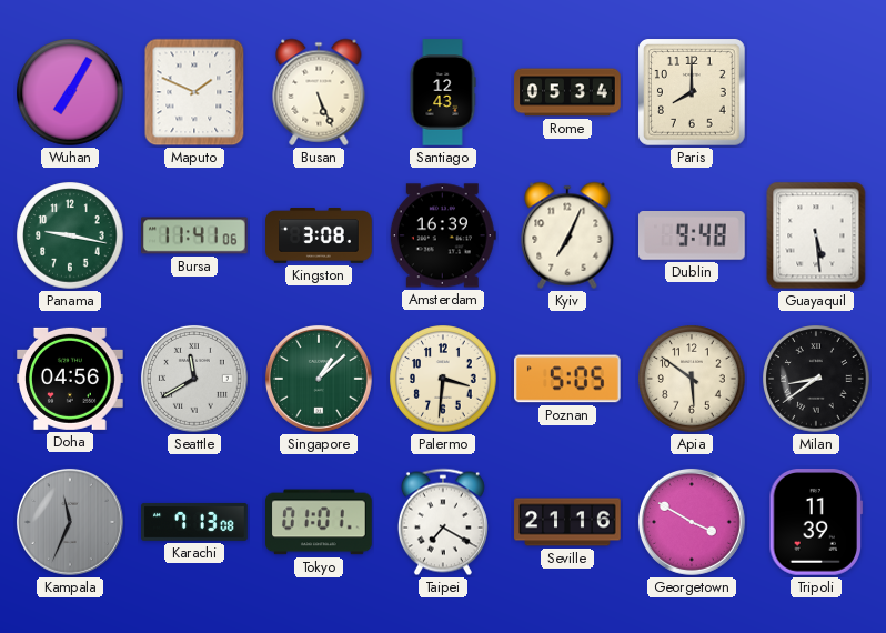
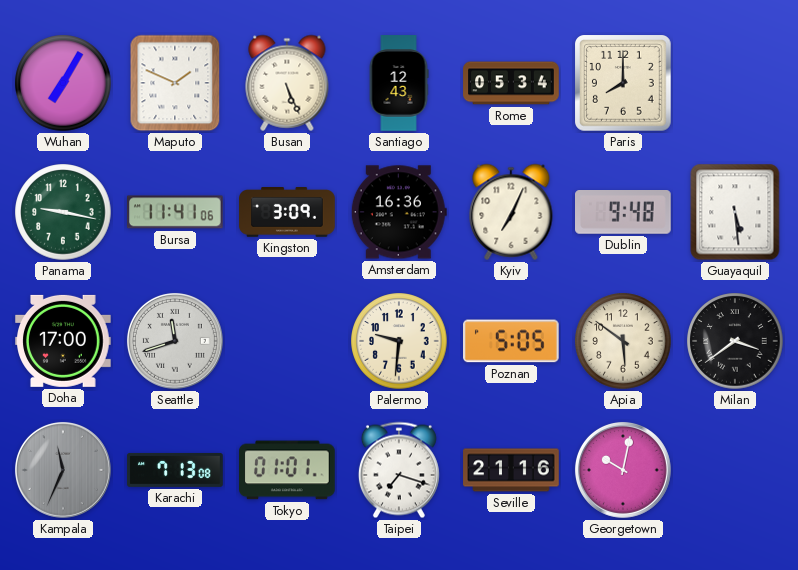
Kingston: 3:08 -> 3:09
Amsterdam: 16:39 -> 16:36
Doha: 04:56 -> 17:00
Seattle: 11:40 -> 11:42
Singapore: 1:08 -> none
Palermo: 3:31 -> 9:31
Milan: 8:39 -> 3:39
Taipei: 7:20 -> 7:18
Georgetown: 3:50 -> 10:02
Tripoli: 11:39 -> none
